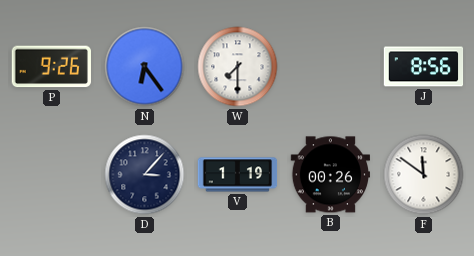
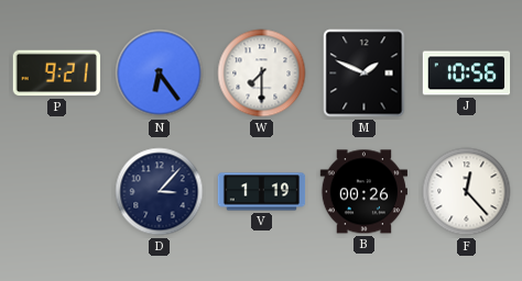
P: 9:26 -> 9:21
M: none -> 1:49
J: 8:56 -> 10:56
F: 11:51 -> 12:23
